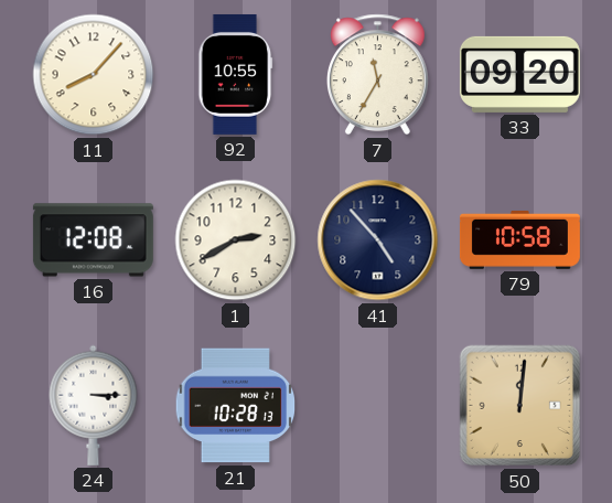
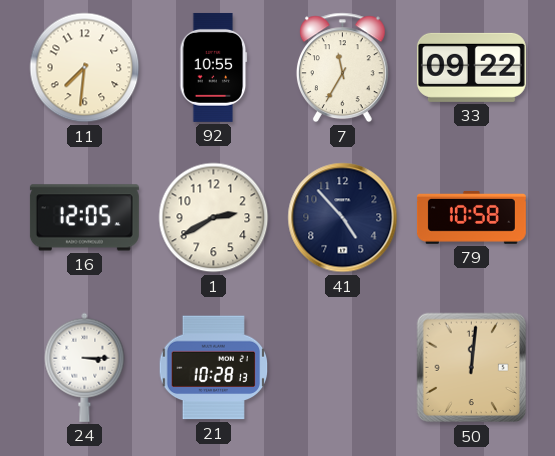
11: 8:07 -> 7:31
33: 09:20 -> 09:22
16: 12:08 -> 12:05
